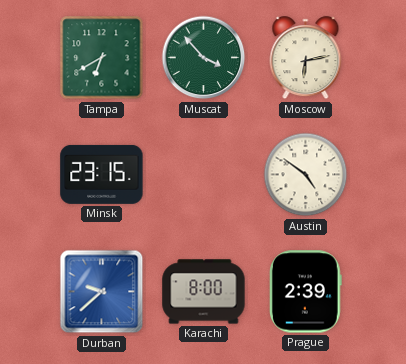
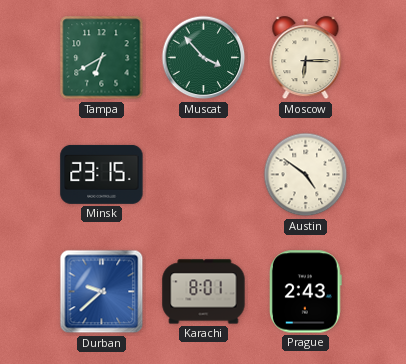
Moscow: 6:13 -> 6:15
Karachi: 8:00 -> 8:01
Prague: 2:39 -> 2:43
